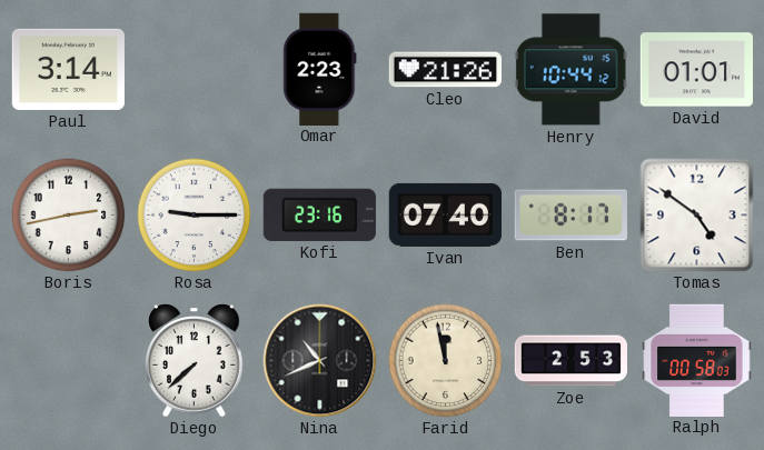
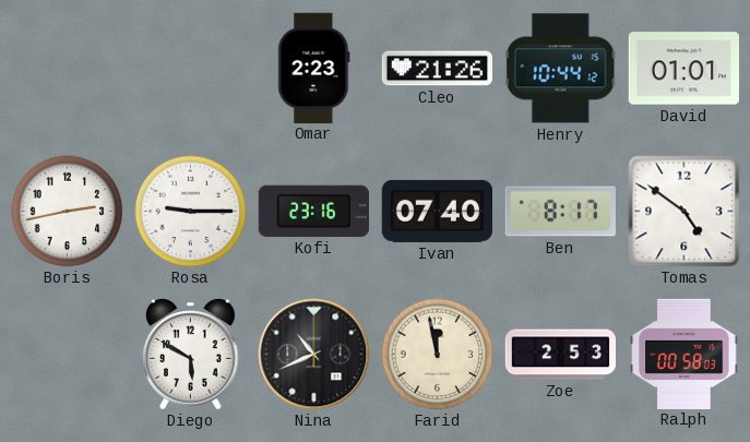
Paul: 3:14 -> none
Diego: 7:38 -> 5:50
